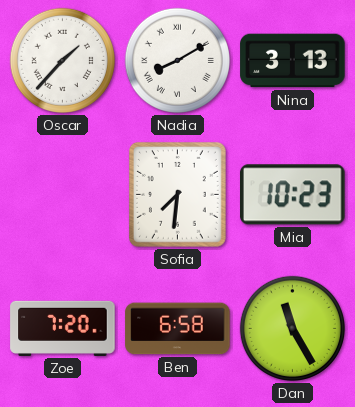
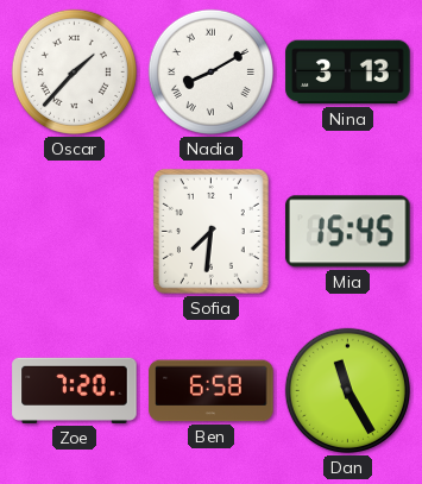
Mia: 10:23 -> 15:45
